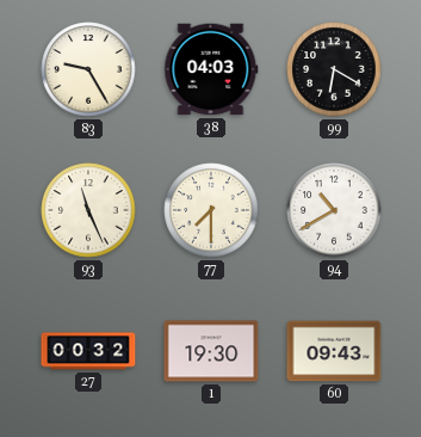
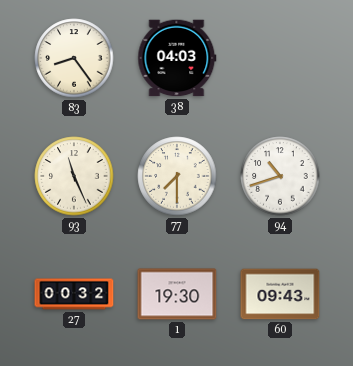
83: 9:25 -> 8:24
99: 6:20 -> none
94: 10:40 -> 10:42
